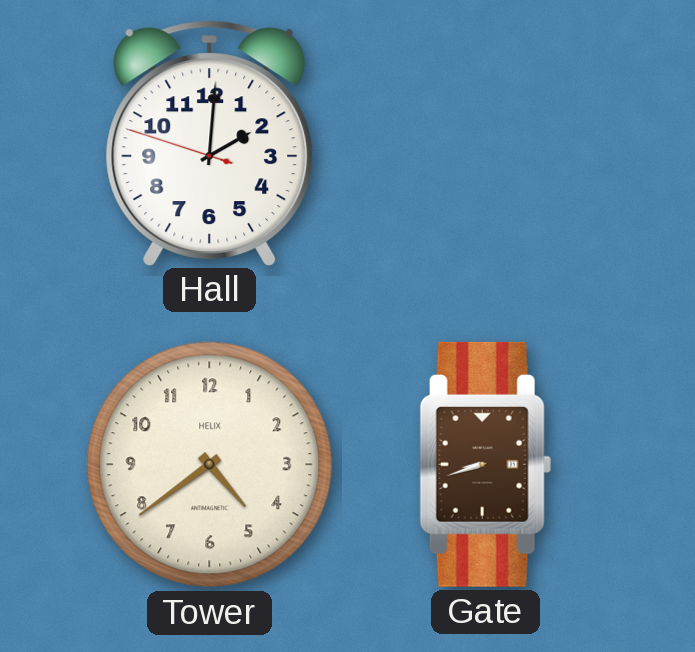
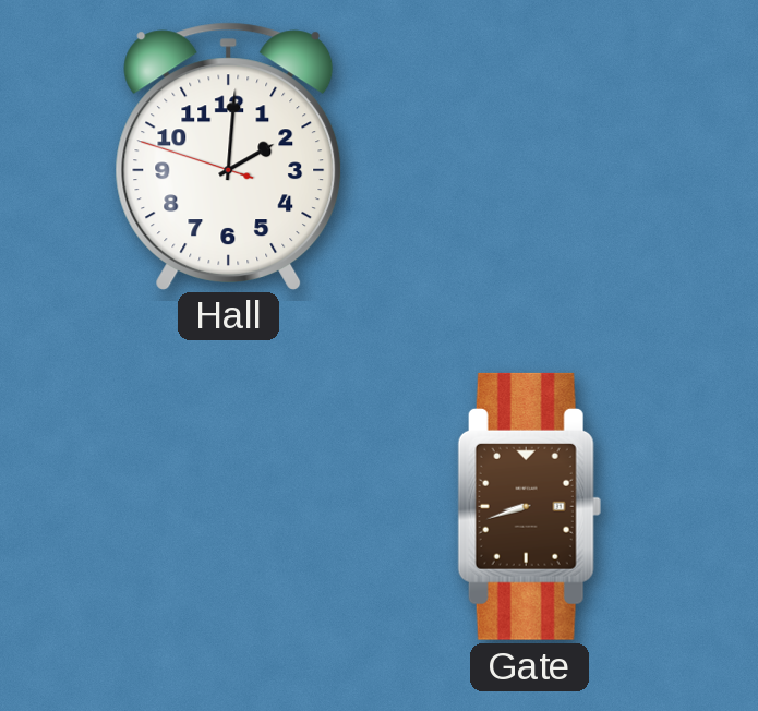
Tower: 4:39 -> none
